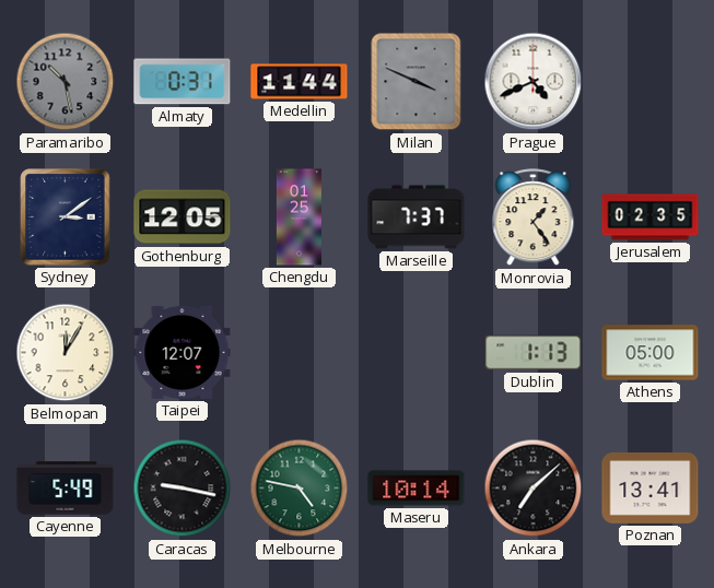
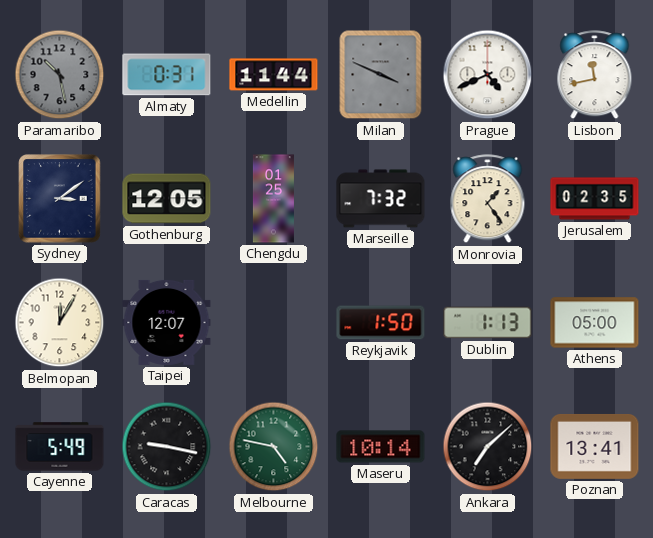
Lisbon: none -> 11:43
Marseille: 7:37 -> 7:32
Reykjavik: none -> 1:50
